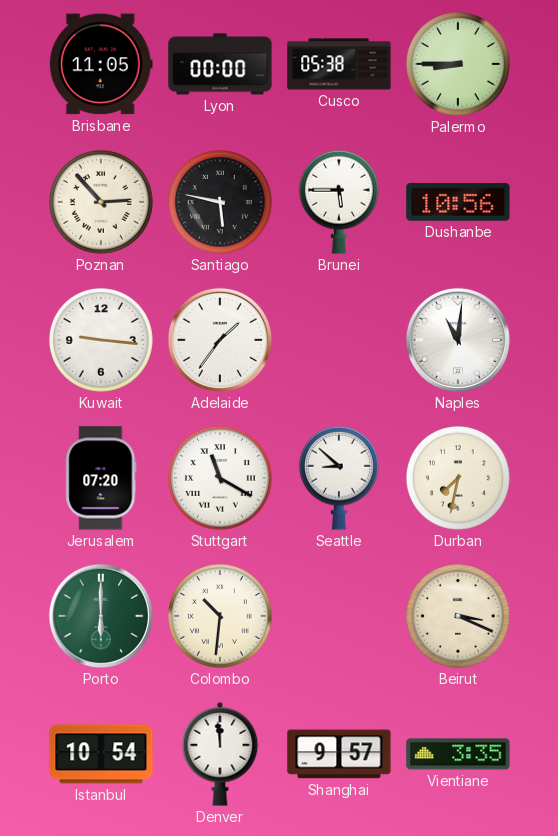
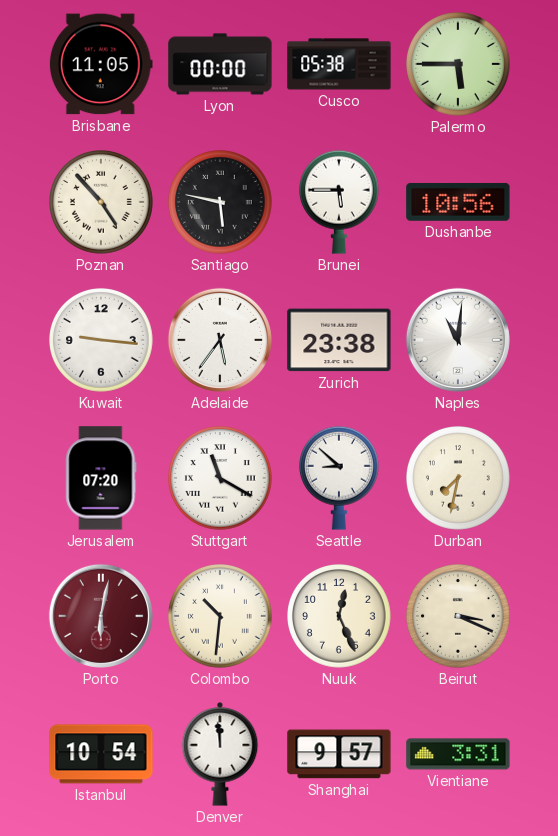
Palermo: 8:45 -> 5:45
Poznan: 2:53 -> 4:53
Adelaide: 1:36 -> 5:36
Zurich: none -> 23:38
Porto: 6:00 -> 6:02
Porto dial: green -> burgundy
Nuuk: none -> 12:26
Vientiane: 3:35 -> 3:31
